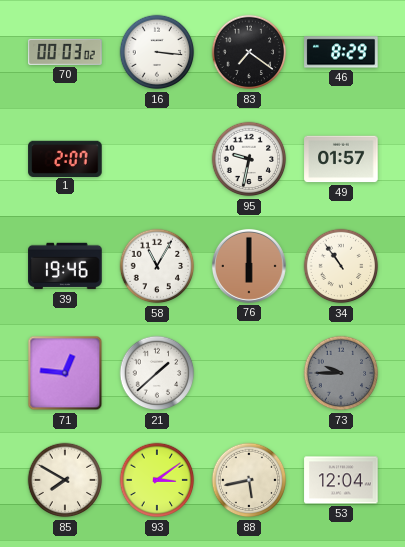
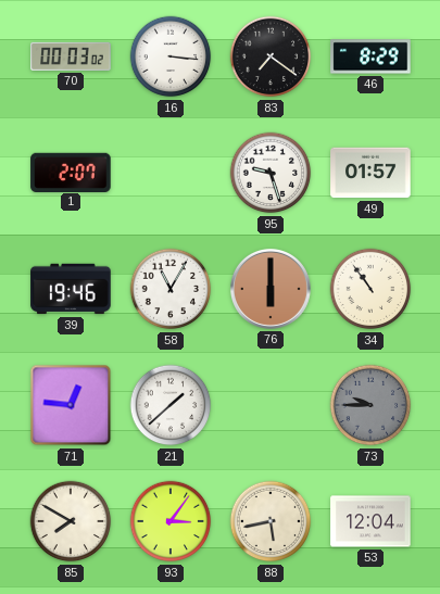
95: 9:32 -> 9:27
93: 3:09 -> 3:06
